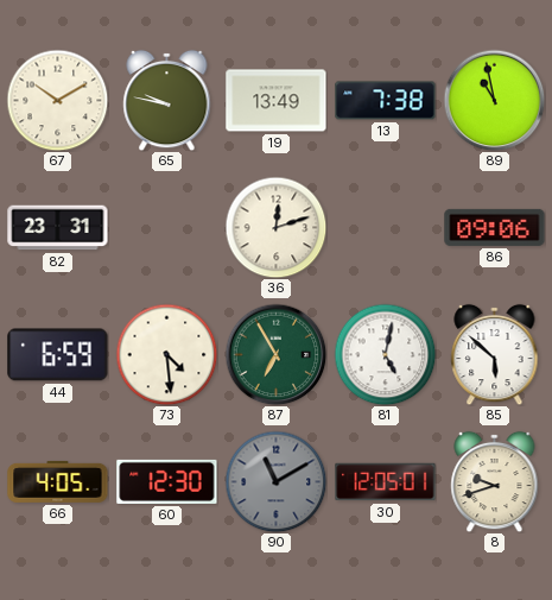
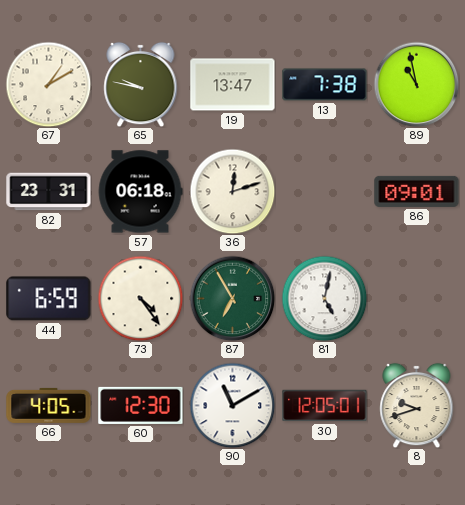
67: 10:10 -> 1:10
19: 13:49 -> 13:47
57: none -> 06:18
86: 09:06 -> 09:01
73: 4:29 -> 4:24
85: 5:52 -> none
90 dial: grey -> white
